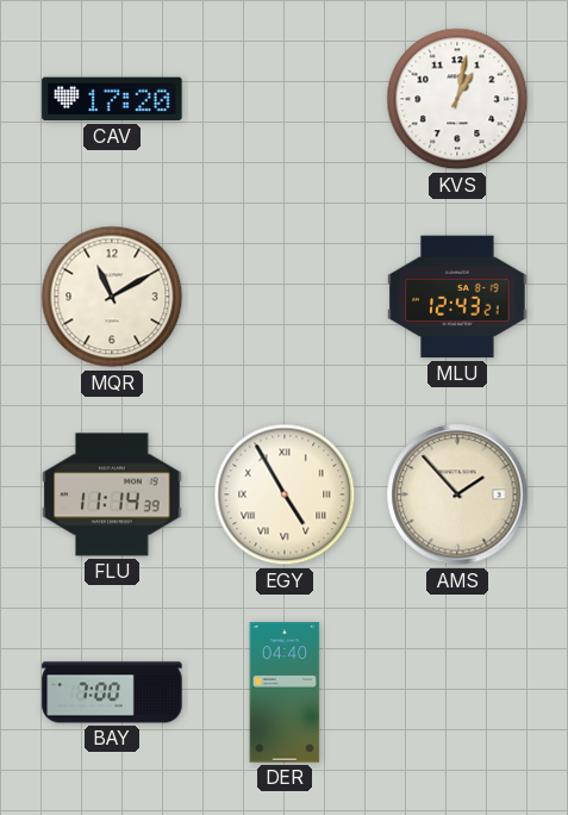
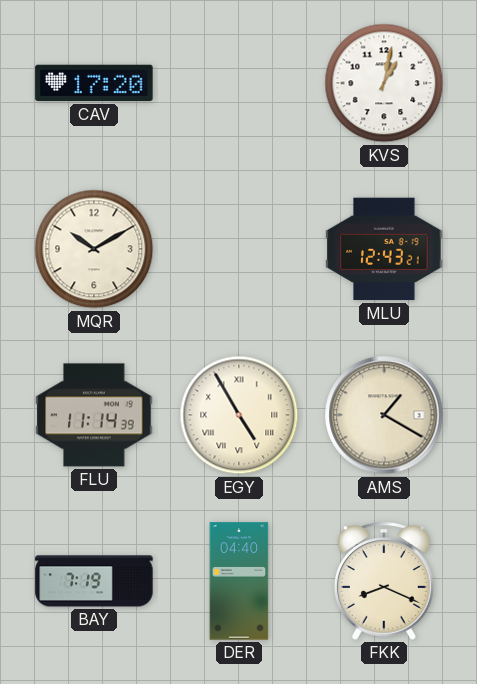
MQR: 11:10 -> 10:10
AMS: 1:53 -> 1:20
BAY: 7:00 -> 7:19
FKK: none -> 8:19
